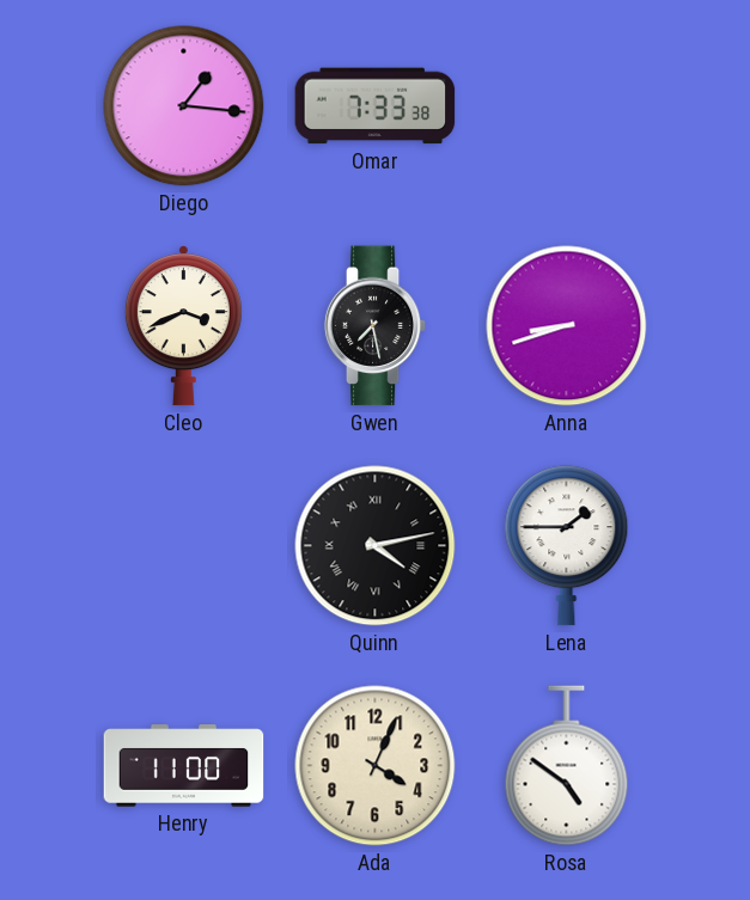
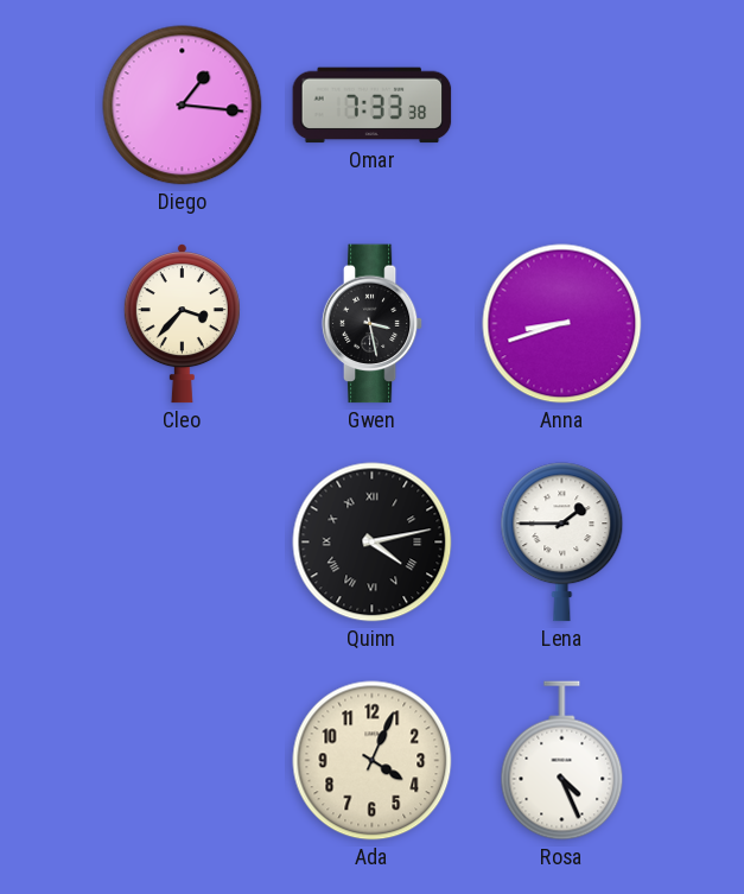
Cleo: 3:41 -> 3:37
Gwen: 7:28 -> 3:28
Henry: 11:00 -> none
Rosa: 4:51 -> 4:26
